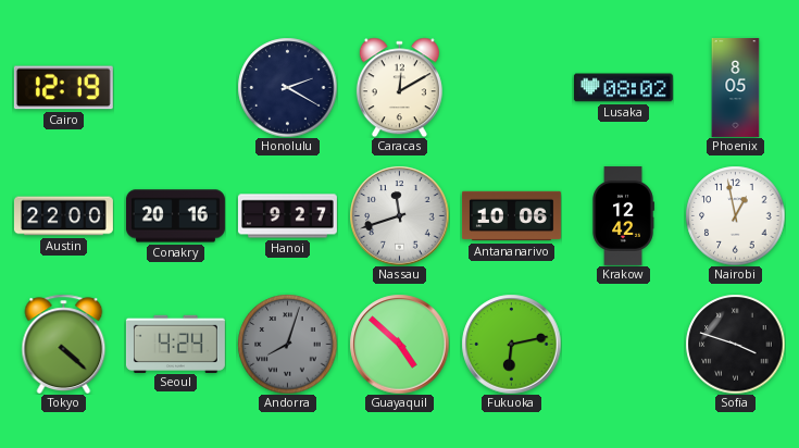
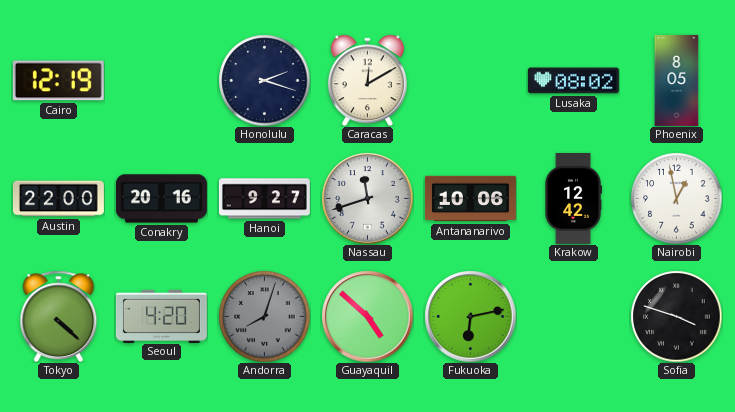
Honolulu: 2:20 -> 2:18
Seoul: 4:24 -> 4:20
